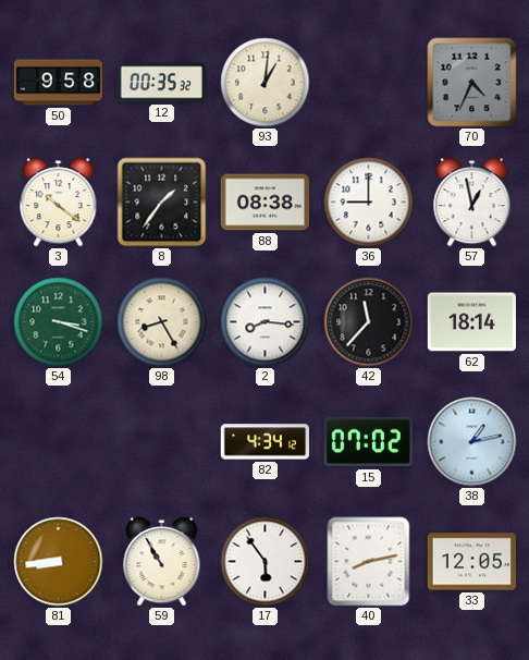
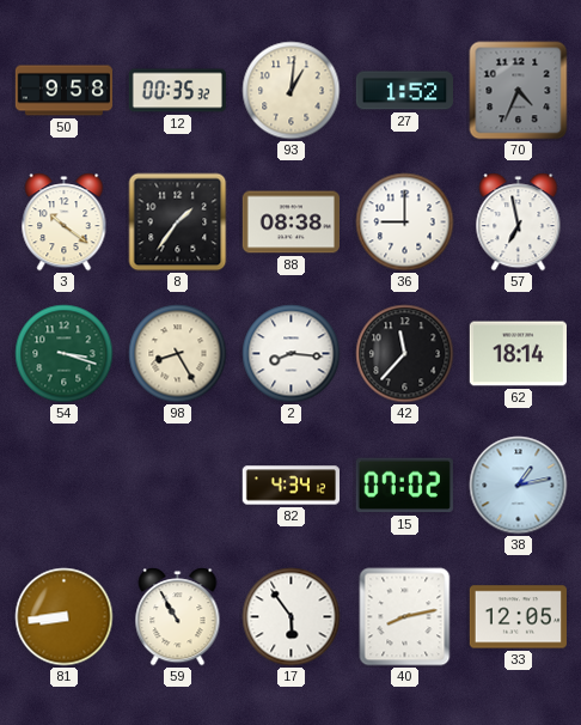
27: none -> 1:52
57: 12:58 -> 6:58
